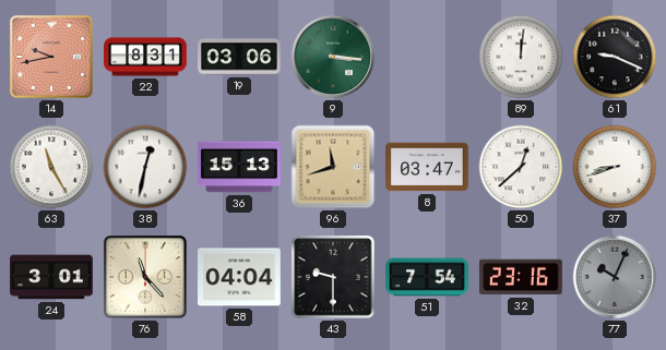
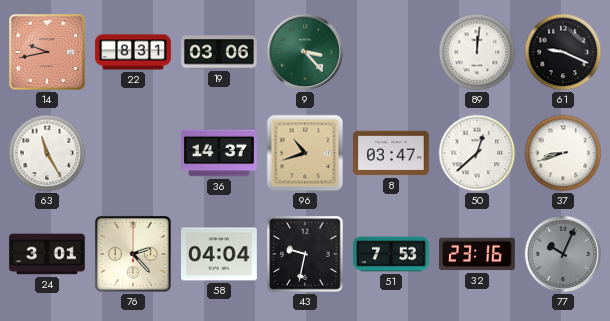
9: 3:16 -> 3:23
38: 12:32 -> none
36: 15:13 -> 14:37
96: 11:42 -> 10:42
76: 11:23 -> 2:23
43: 9:30 -> 9:32
51: 7:54 -> 7:53
